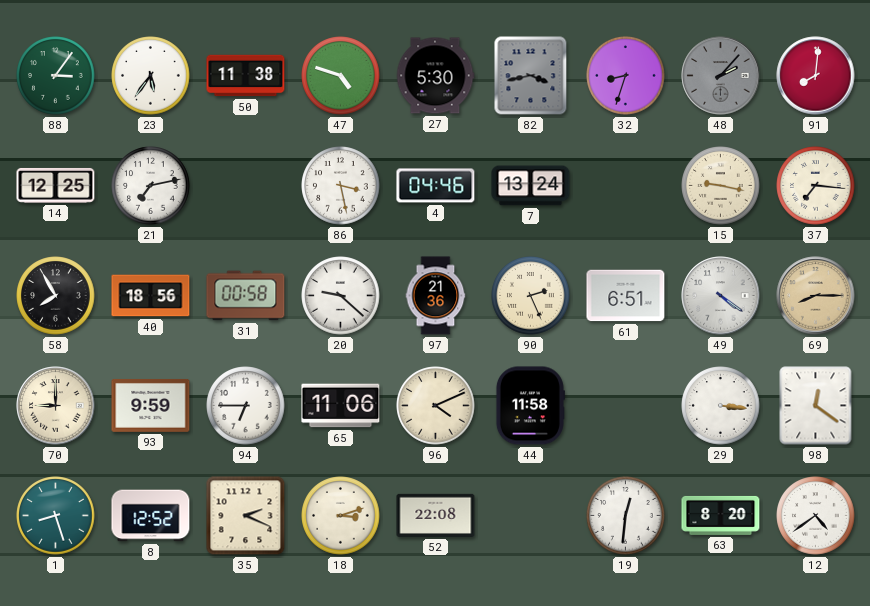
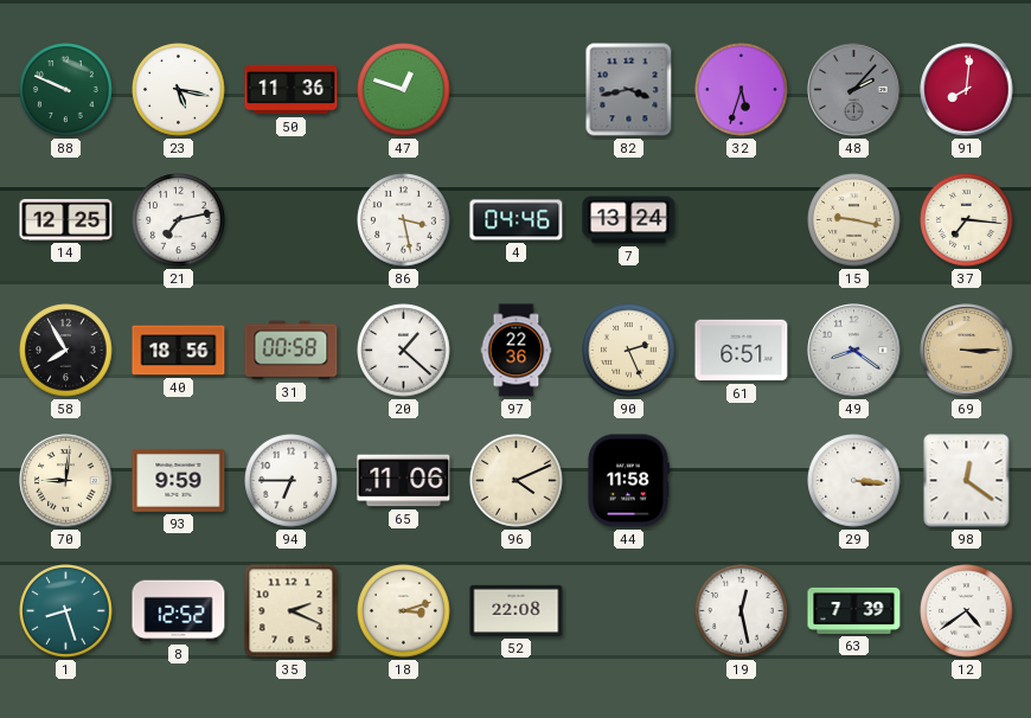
88: 3:06 -> 9:49
23: 5:36 -> 5:17
50: 11:38 -> 11:36
47: 4:48 -> 12:48
27: 5:30 -> none
32: 8:33 -> 5:33
20: 9:22 -> 1:22
97: 21:36 -> 22:36
49: 4:21 -> 8:21
69: 8:15 -> 3:15
70: 9:00 -> 9:01
19: 12:31 -> 12:28
63: 8:20 -> 7:39
